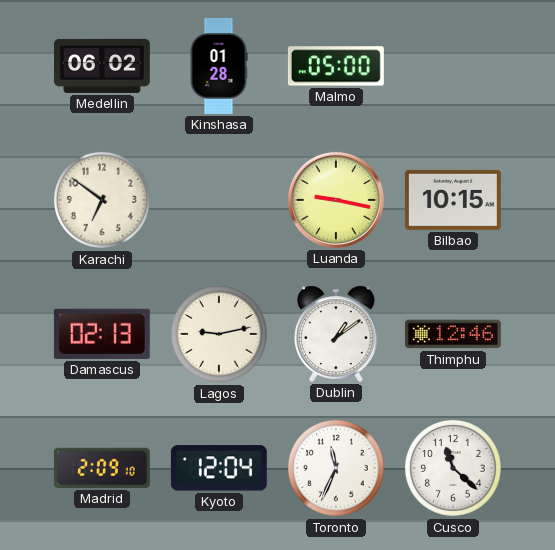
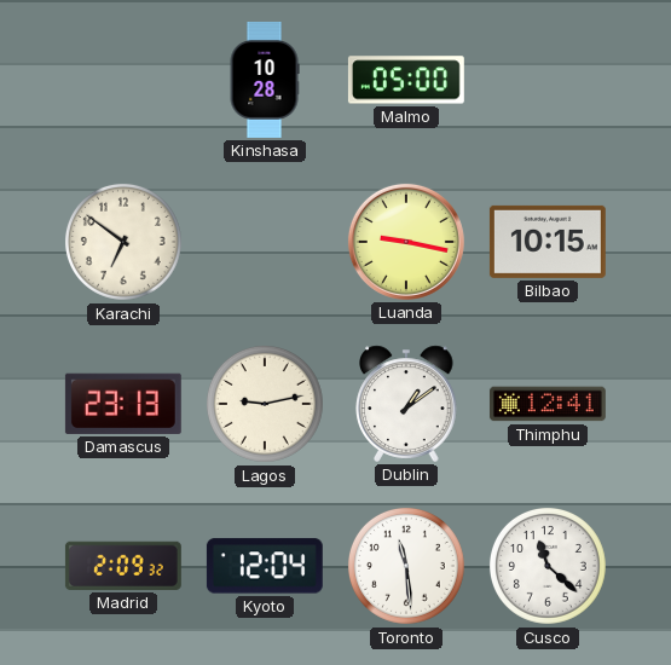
Medellin: 06:02 -> none
Kinshasa: 01:28 -> 10:28
Damascus: 02:13 -> 23:13
Thimphu: 12:46 -> 12:41
Madrid: 2:09:10 -> 2:09:32
Toronto: 11:34 -> 11:29
